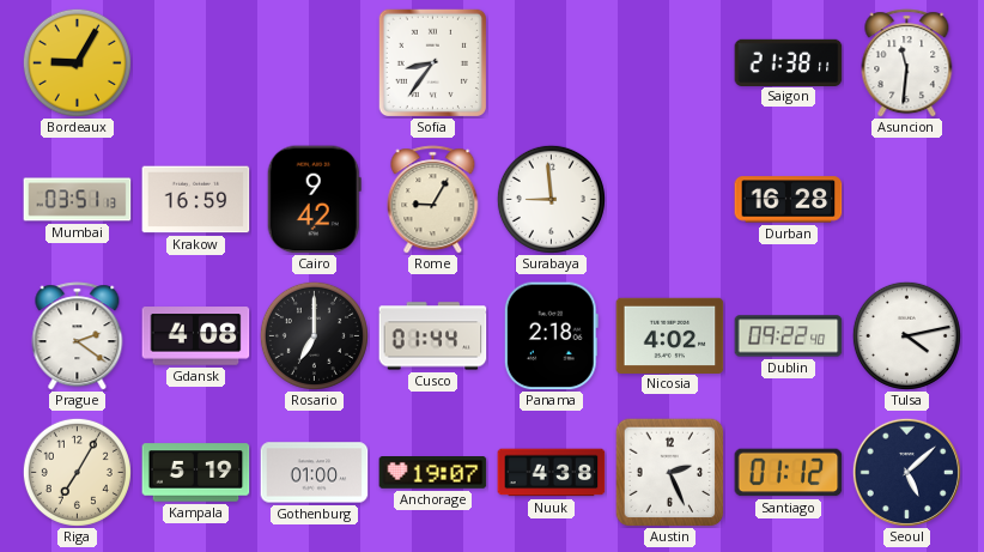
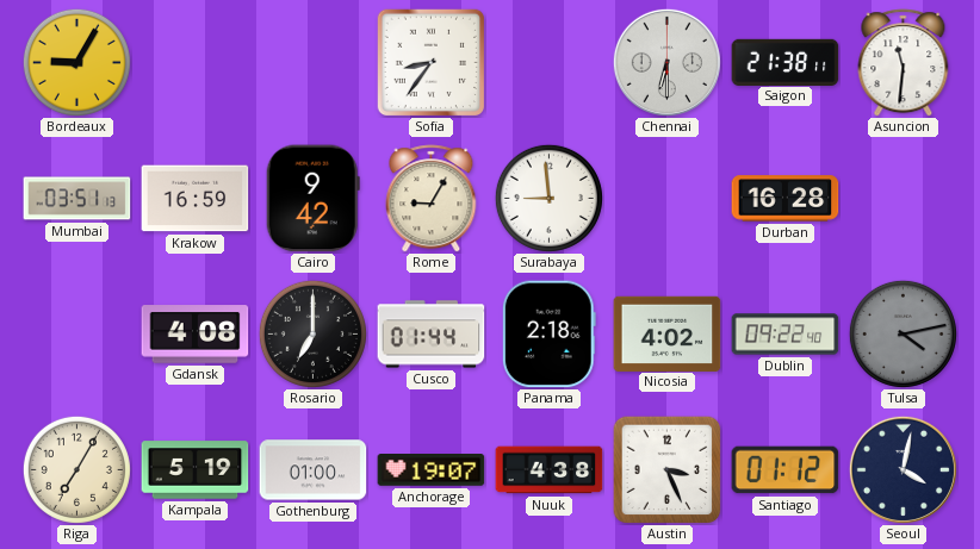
Chennai: none -> 6:30
Prague: 2:21 -> none
Tulsa dial: white -> grey
Austin: 2:26 -> 3:26
Seoul: 5:08 -> 4:02
